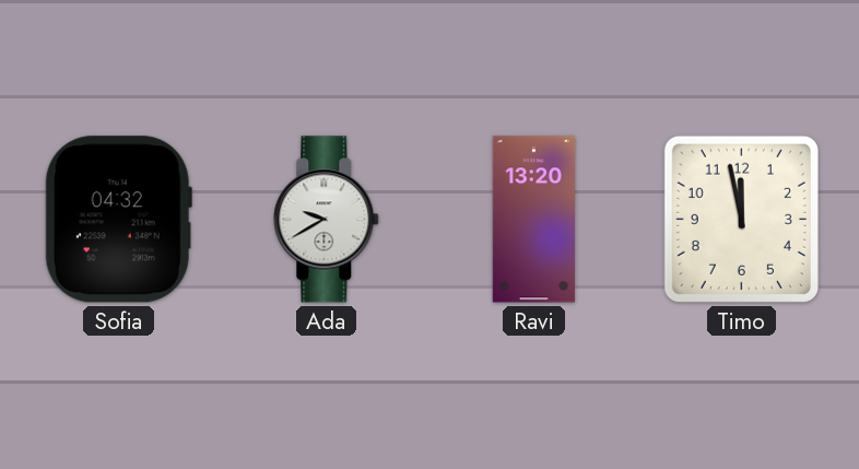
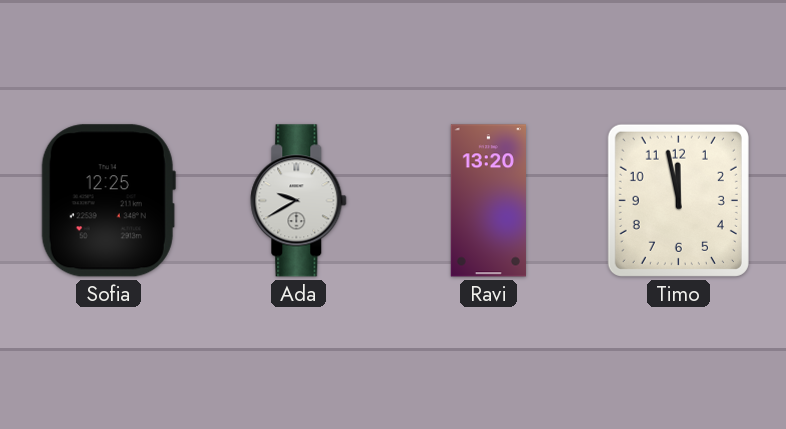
Sofia: 04:32 -> 12:25
